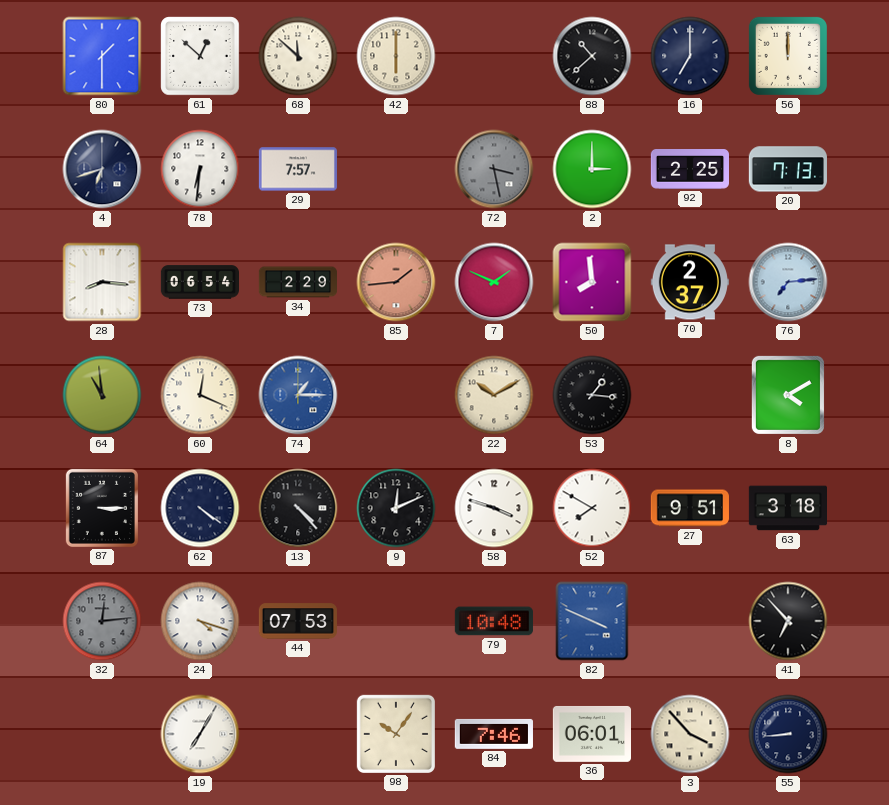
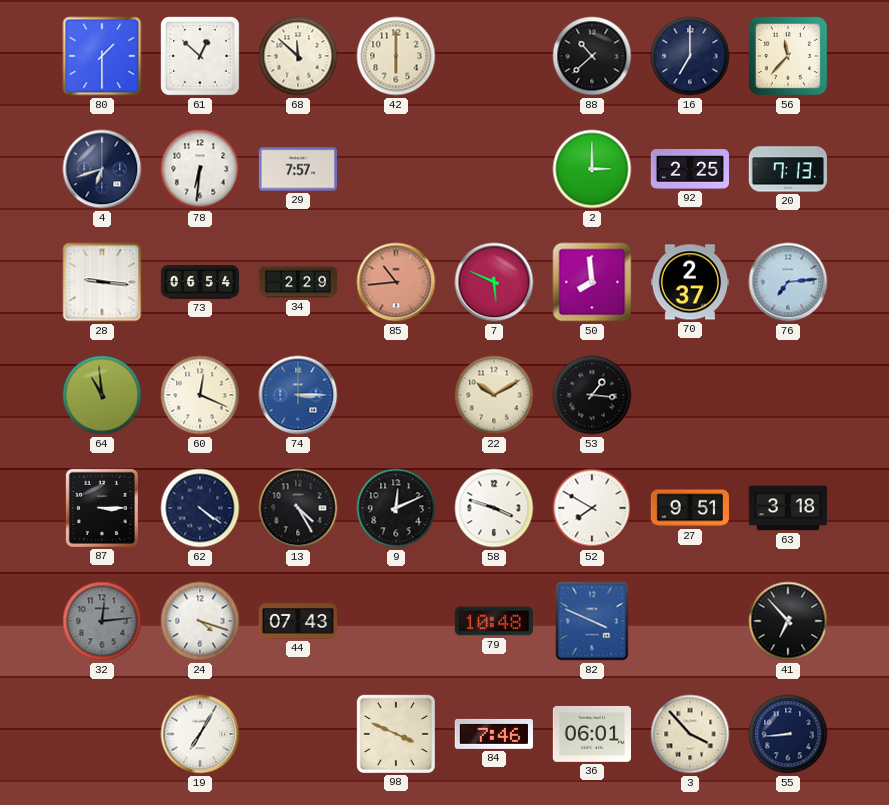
56: 12:00 -> 11:37
72: 3:28 -> none
28: 8:16 -> 9:16
85: 1:44 -> 10:44
7: 1:49 -> 5:49
74: 1:15 -> 3:15
8: 4:10 -> none
13: 4:23 -> 4:25
44: 07:53 -> 07:43
98: 10:06 -> 3:49
